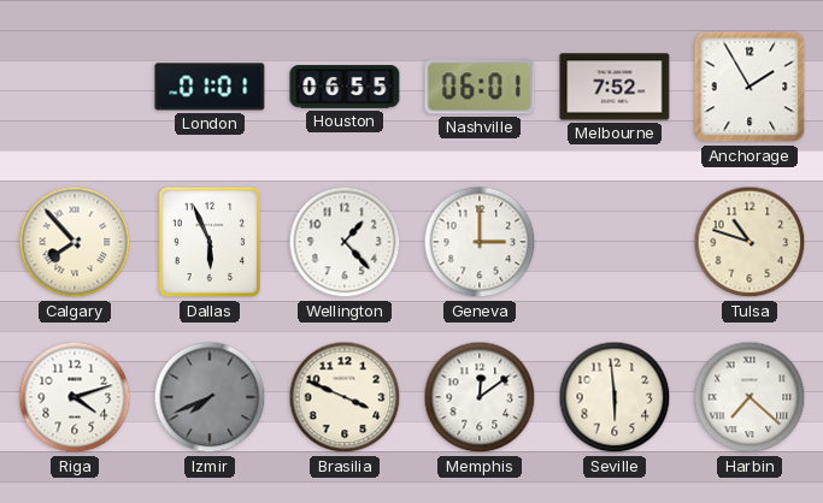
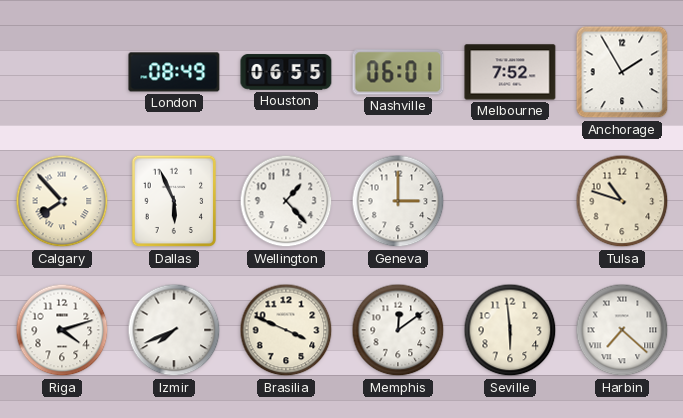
London: 01:01 -> 08:49
Izmir dial: grey -> white
